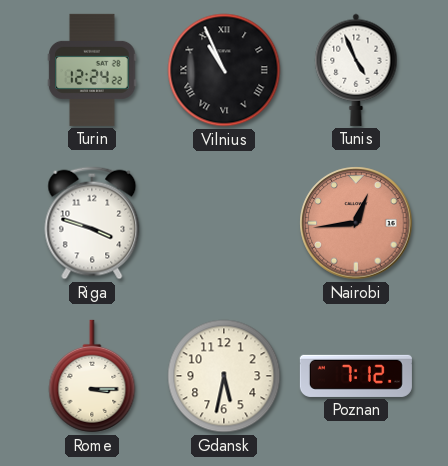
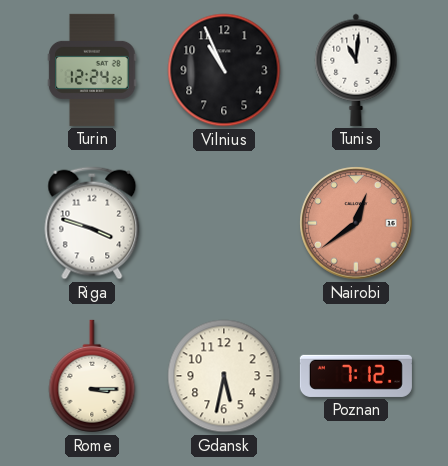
Vilnius numerals: Roman -> Arabic
Tunis: 4:56 -> 11:01
Nairobi: 12:44 -> 12:39
